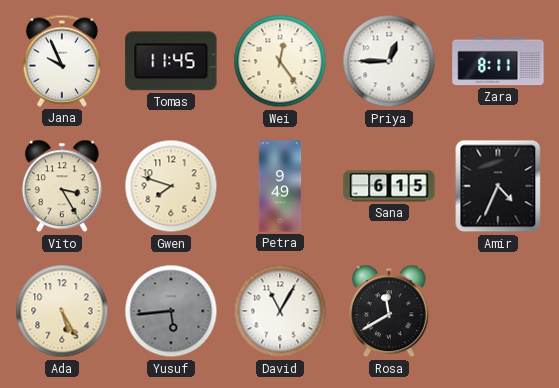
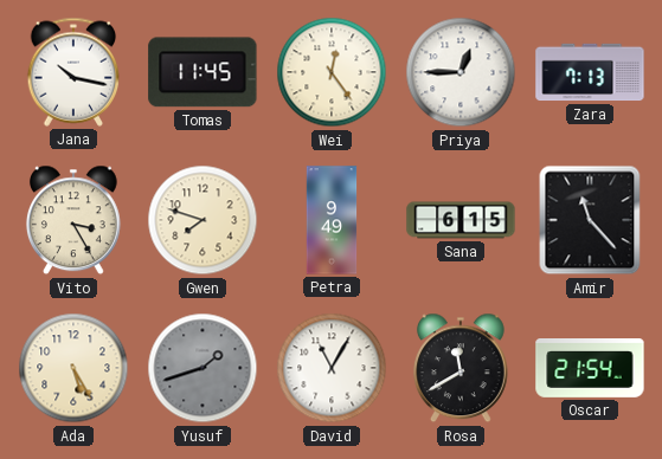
Jana: 9:56 -> 10:17
Zara: 8:11 -> 7:13
Amir: 4:34 -> 11:23
Yusuf: 5:44 -> 1:42
Oscar: none -> 21:54
